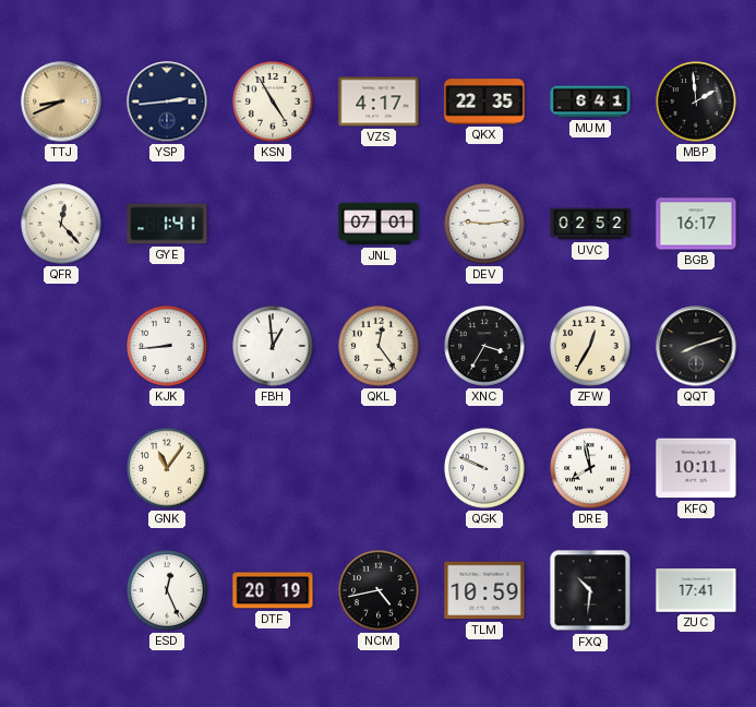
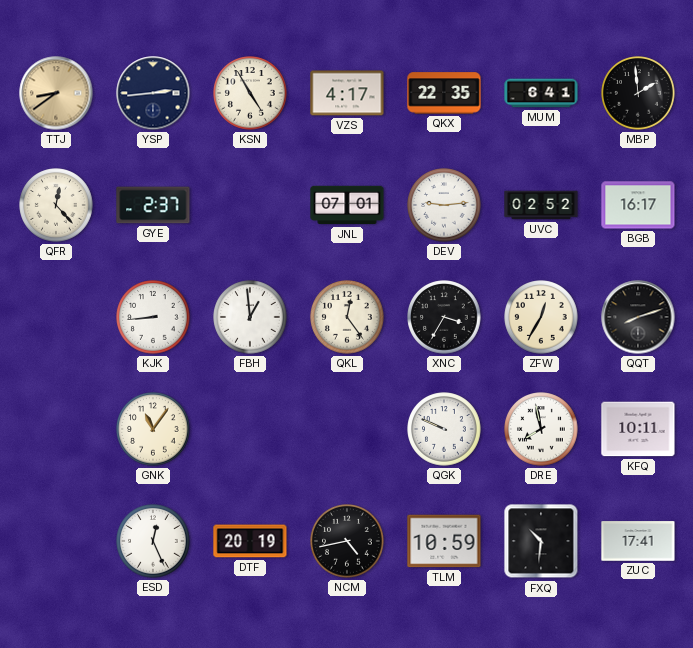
TTJ: 8:41 -> 8:39
GYE: 1:41 -> 2:37
